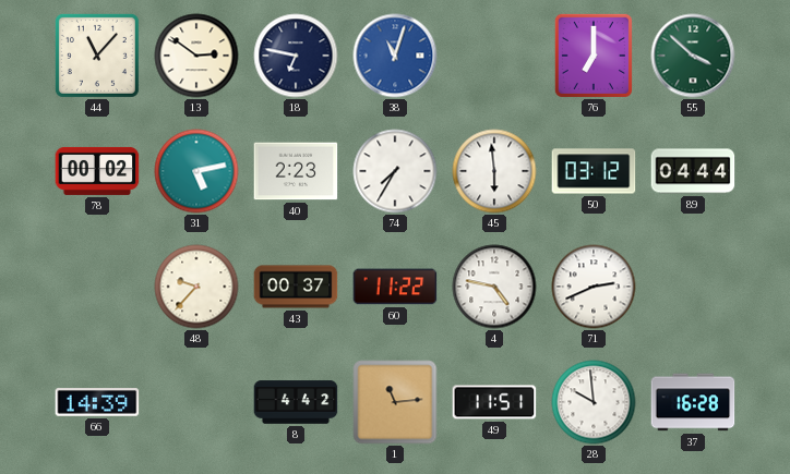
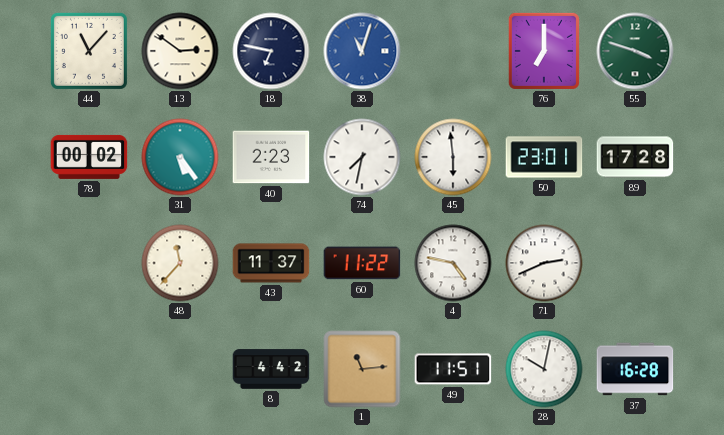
55: 3:52 -> 3:48
31: 5:13 -> 5:24
74: 7:35 -> 7:32
50: 03:12 -> 23:01
89: 04:44 -> 17:28
48: 9:37 -> 11:37
43: 00:37 -> 11:37
66: 14:39 -> none
28: 9:59 -> 10:02
